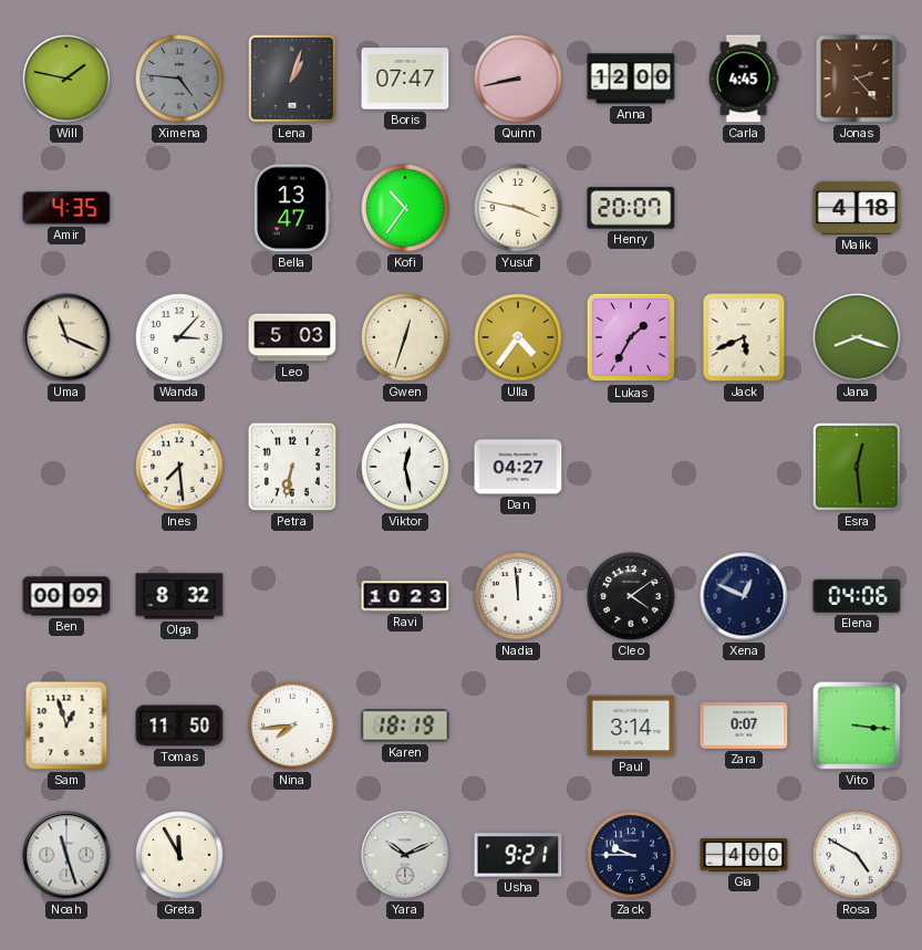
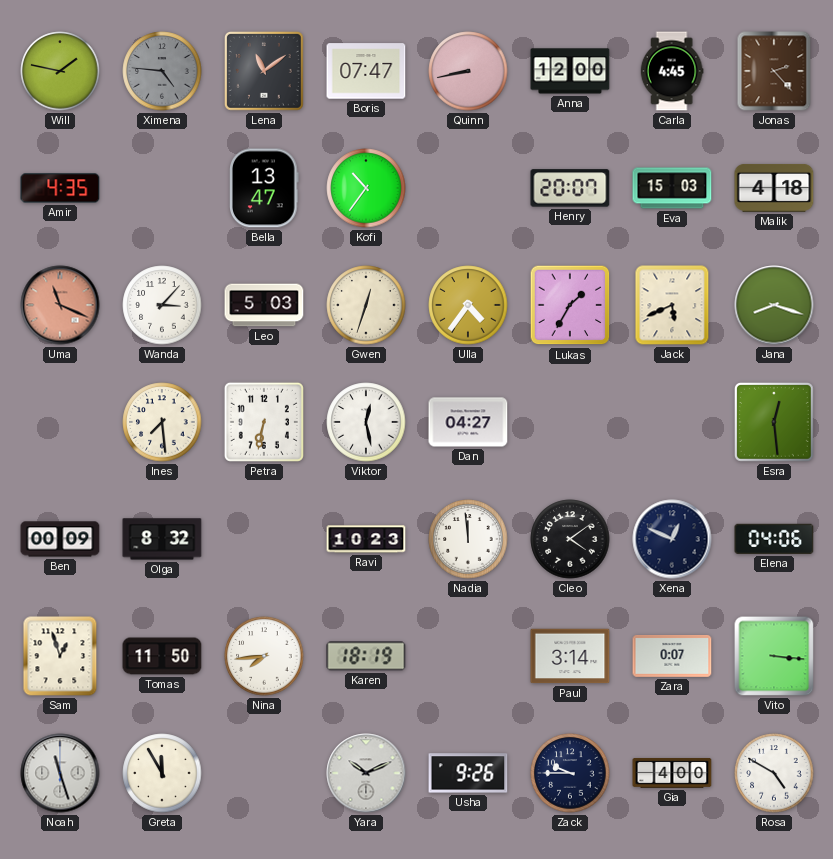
Lena: 1:03 -> 11:09
Yusuf: 3:47 -> none
Eva: none -> 15:03
Uma dial: cream -> salmon
Usha: 9:21 -> 9:26
